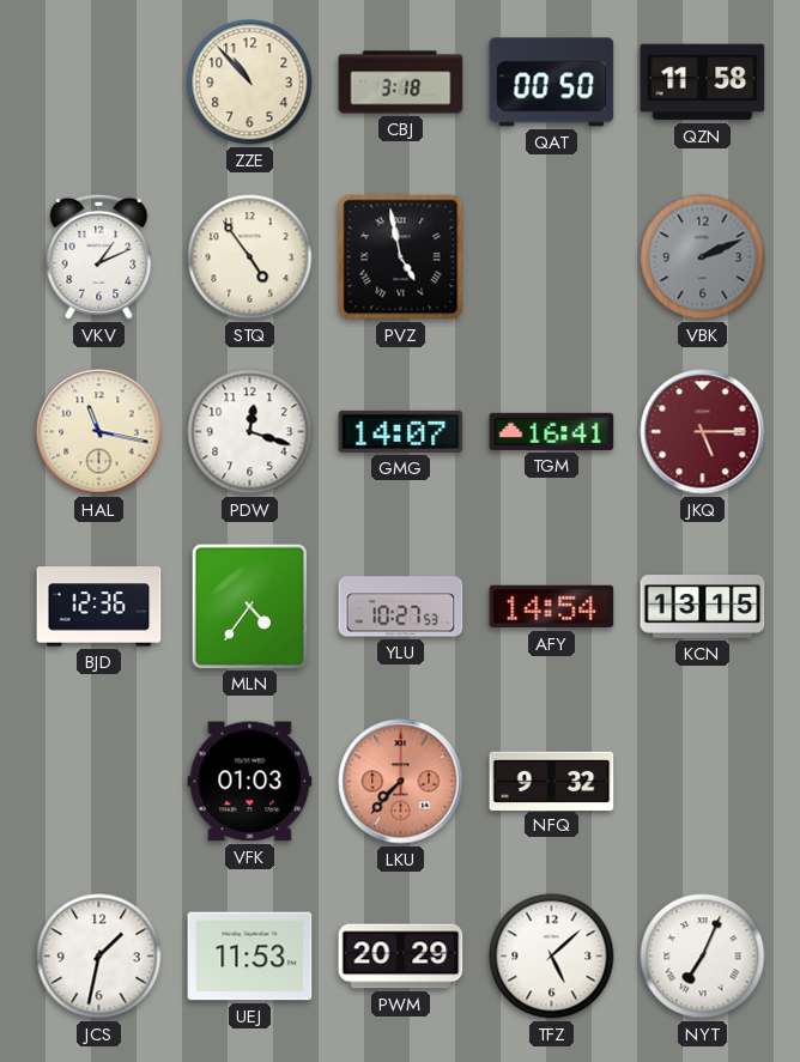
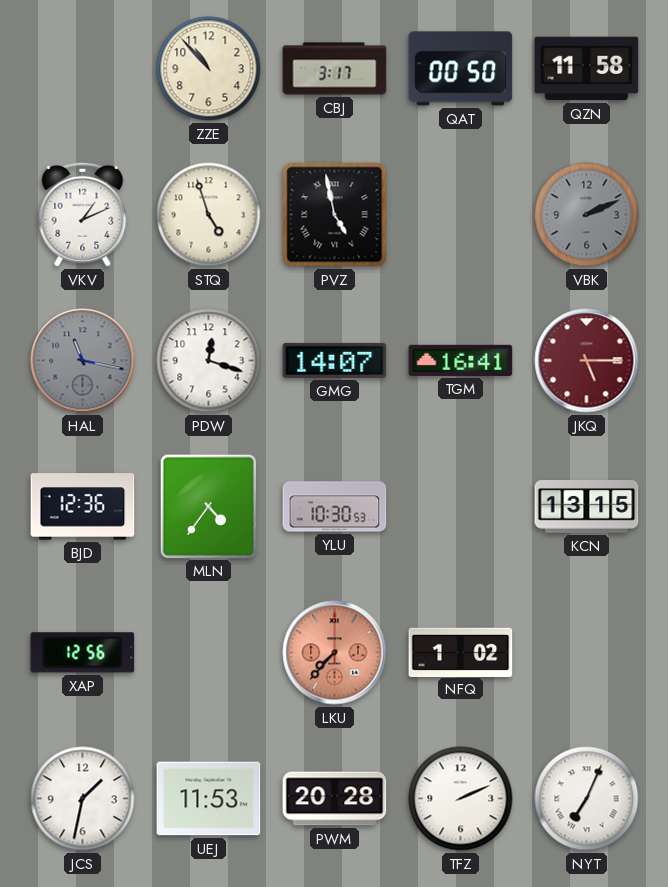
CBJ: 3:18 -> 3:17
STQ: 4:54 -> 4:57
HAL dial: cream -> grey
YLU: 10:27 -> 10:30
AFY: 14:54 -> none
XAP: none -> 12:56
VFK: 01:03 -> none
NFQ: 9:32 -> 1:02
PWM: 20:29 -> 20:28
TFZ: 5:08 -> 2:11
